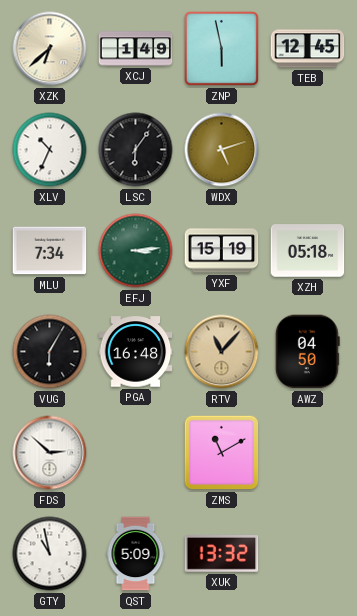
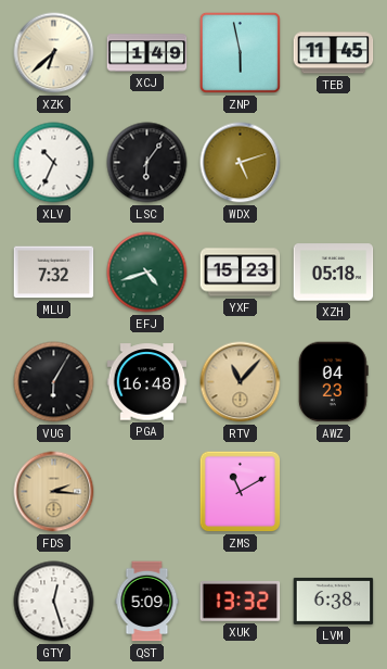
TEB: 12:45 -> 11:45
MLU: 7:34 -> 7:32
EFJ: 3:14 -> 4:42
YXF: 15:19 -> 15:23
AWZ: 04:50 -> 04:23
FDS: 2:52 -> 2:16
FDS dial: white -> champagne
GTY: 10:58 -> 12:27
LVM: none -> 6:38
